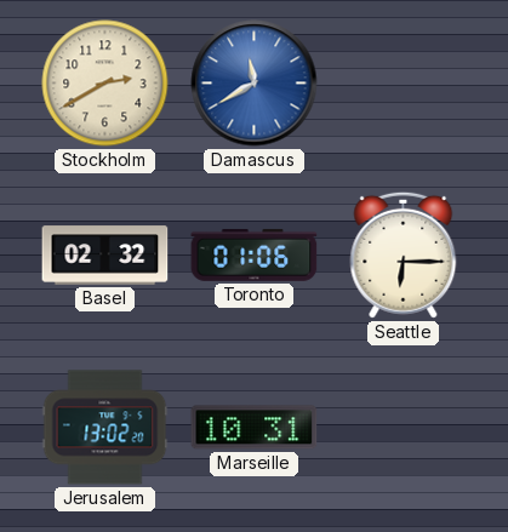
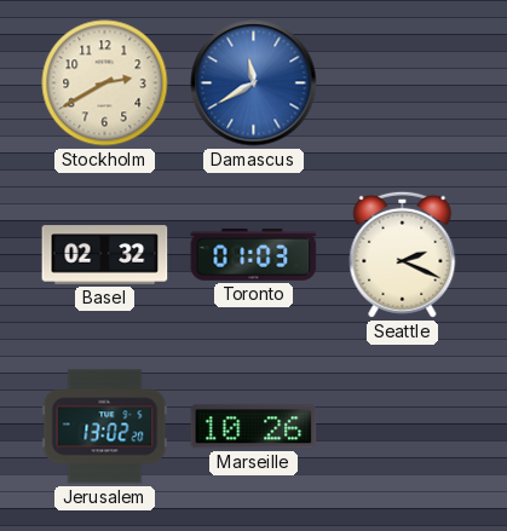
Toronto: 01:06 -> 01:03
Seattle: 6:15 -> 2:19
Marseille: 10:31 -> 10:26
